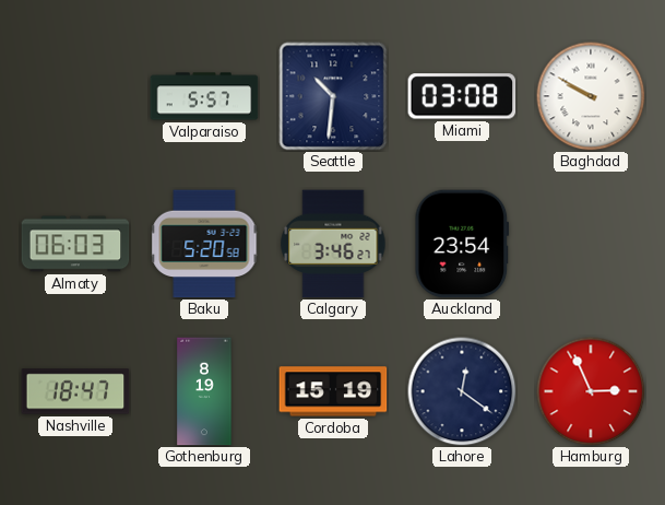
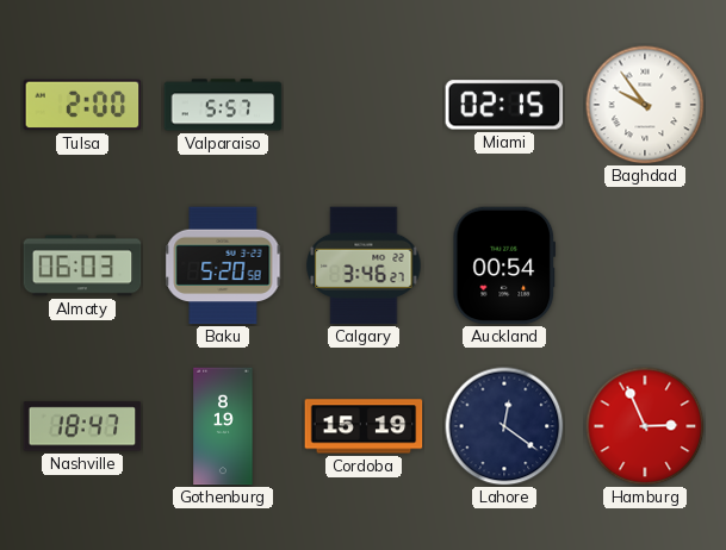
Tulsa: none -> 2:00
Seattle: 10:31 -> none
Miami: 03:08 -> 02:15
Baghdad: 9:50 -> 9:54
Auckland: 23:54 -> 00:54
